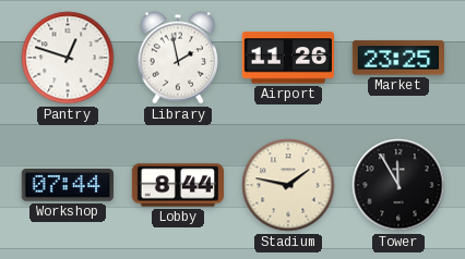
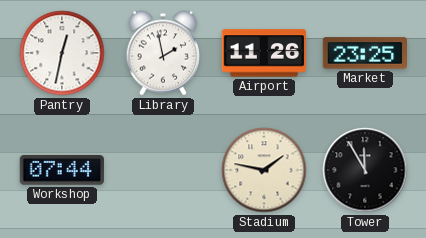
Pantry: 12:48 -> 12:32
Lobby: 8:44 -> none
